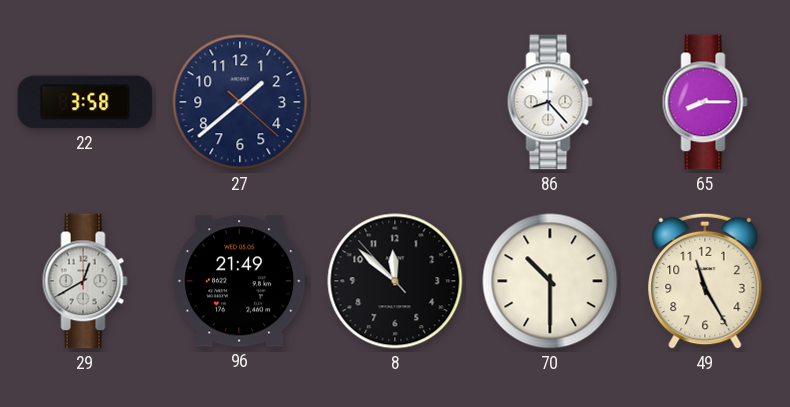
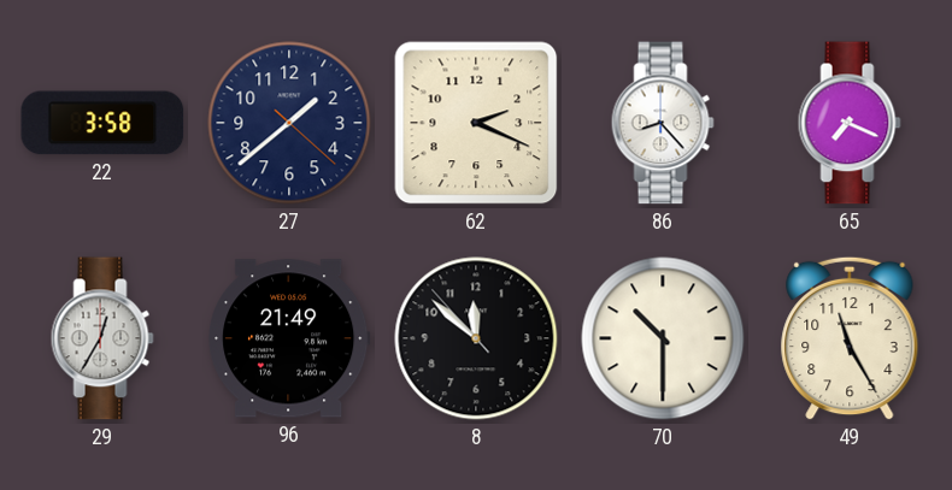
62: none -> 2:19
65: 8:15 -> 7:19
29: 12:40 -> 12:35
